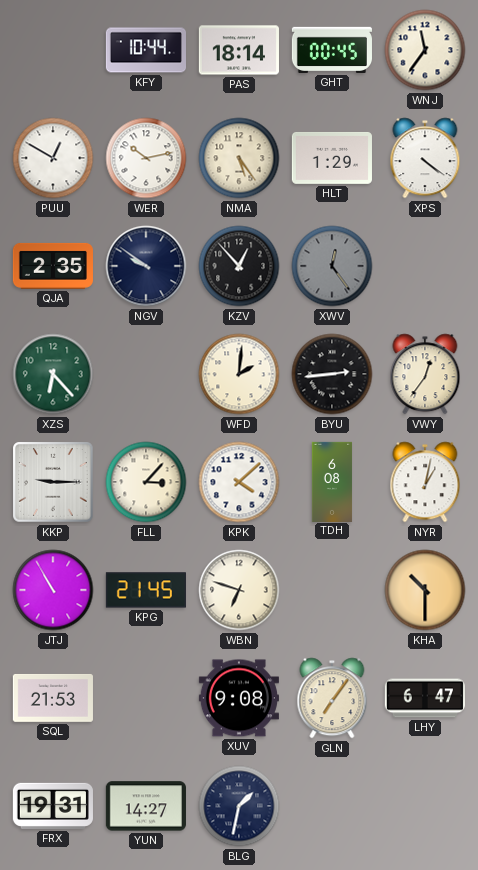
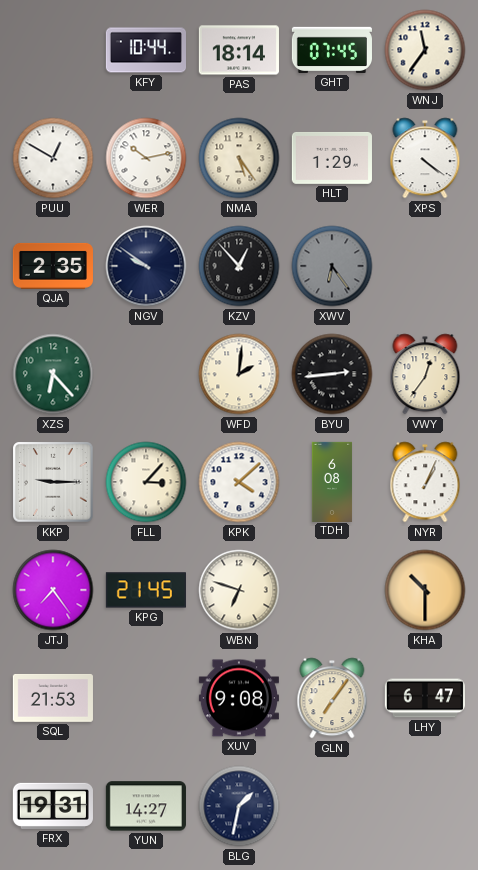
GHT: 00:45 -> 07:45
XWV: 12:24 -> 6:24
NYR: 1:02 -> 1:04
JTJ: 10:55 -> 7:24
